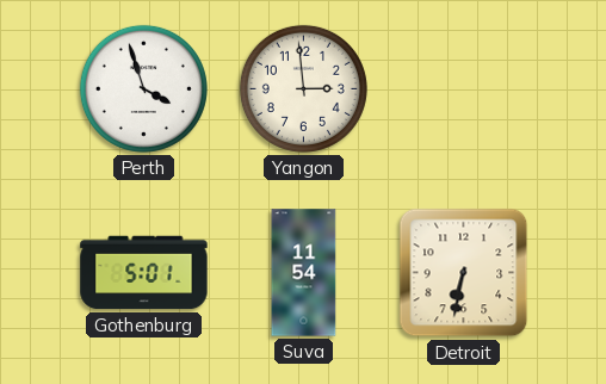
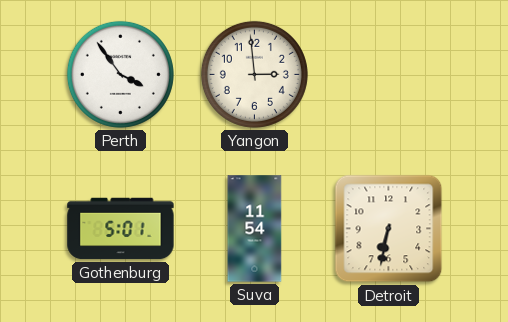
Perth: 3:57 -> 3:54
